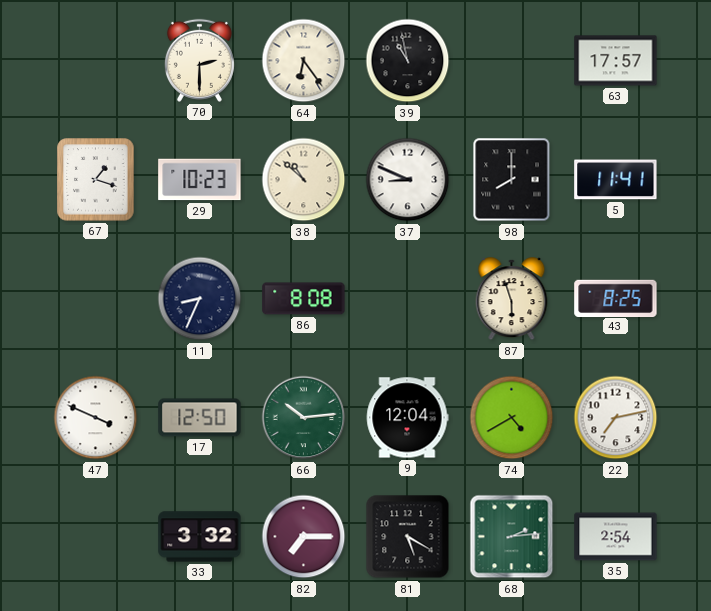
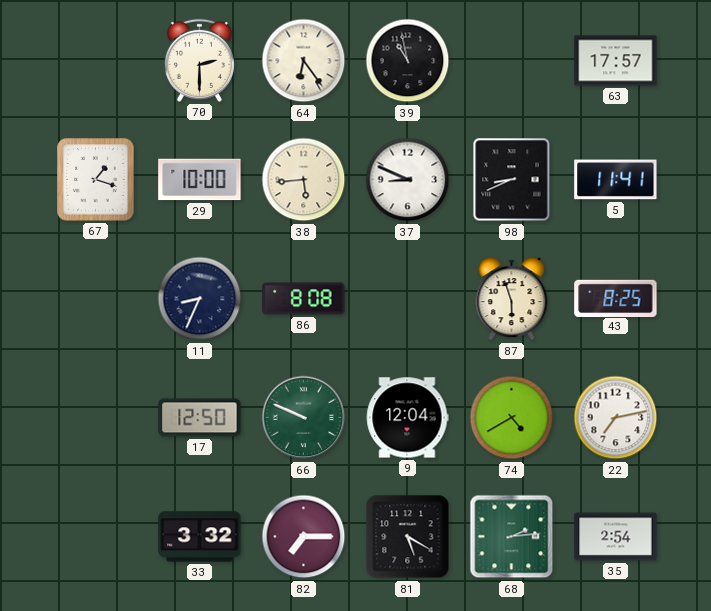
29: 10:23 -> 10:00
38: 10:52 -> 5:44
98: 8:00 -> 8:41
47: 3:49 -> none
66: 10:14 -> 9:49
